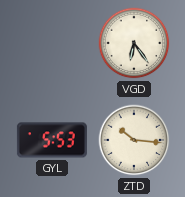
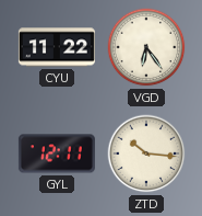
CYU: none -> 11:22
GYL: 5:53 -> 12:11
